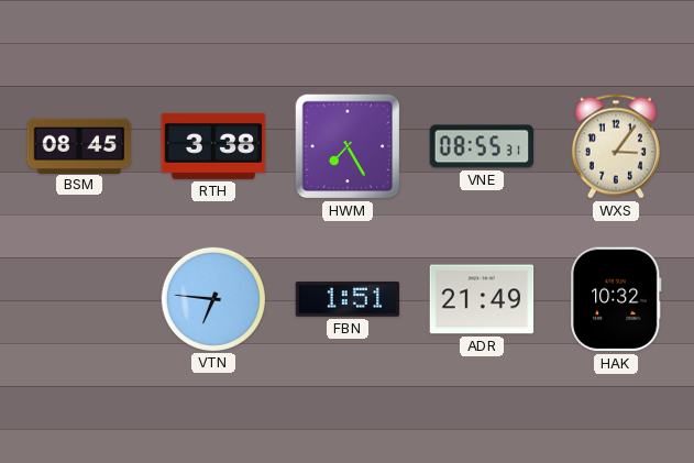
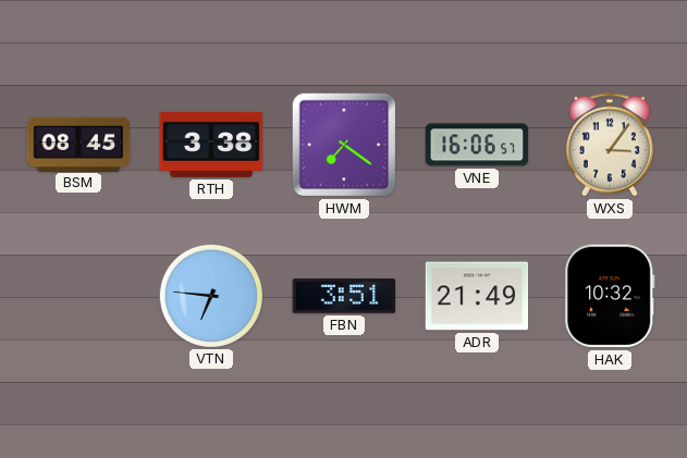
HWM: 7:25 -> 7:21
VNE: 08:55 -> 16:06
FBN: 1:51 -> 3:51
